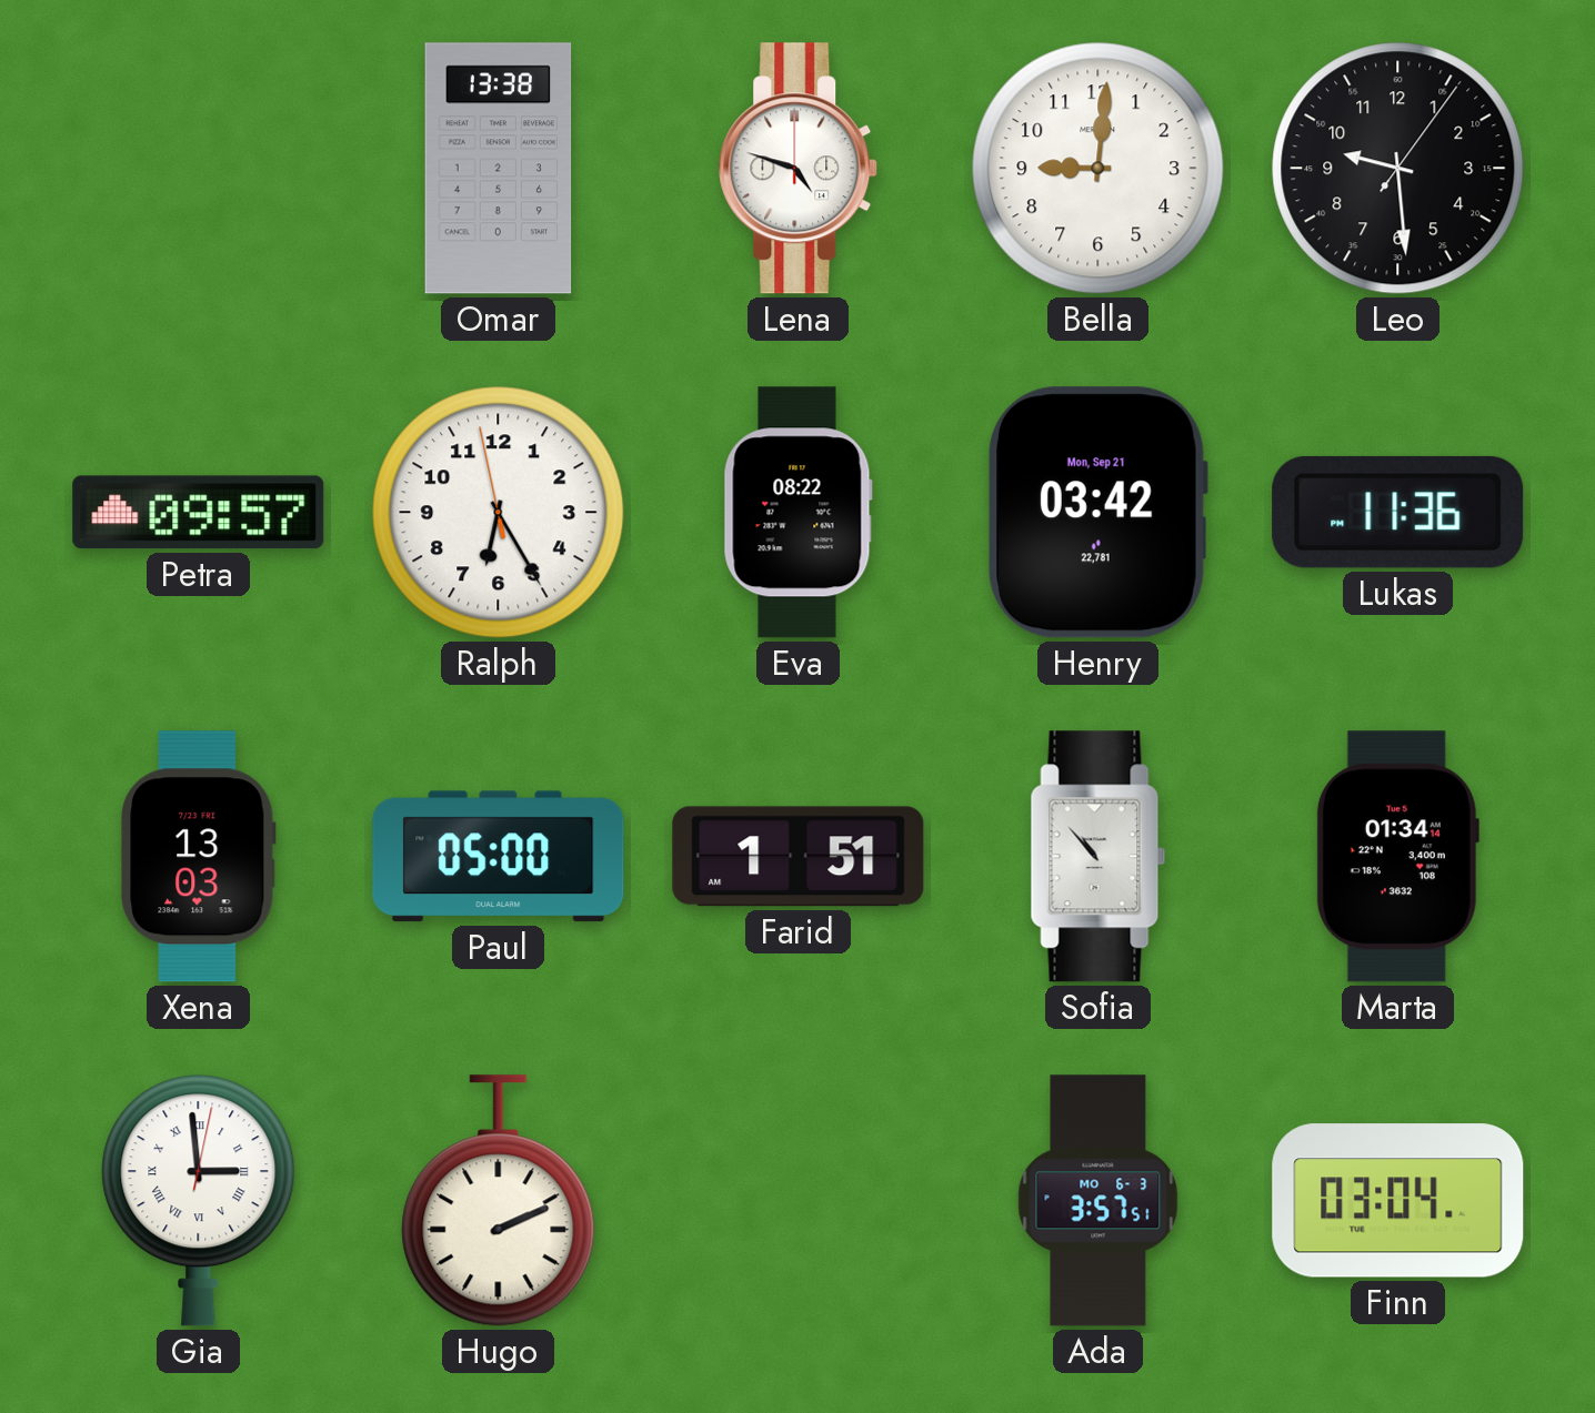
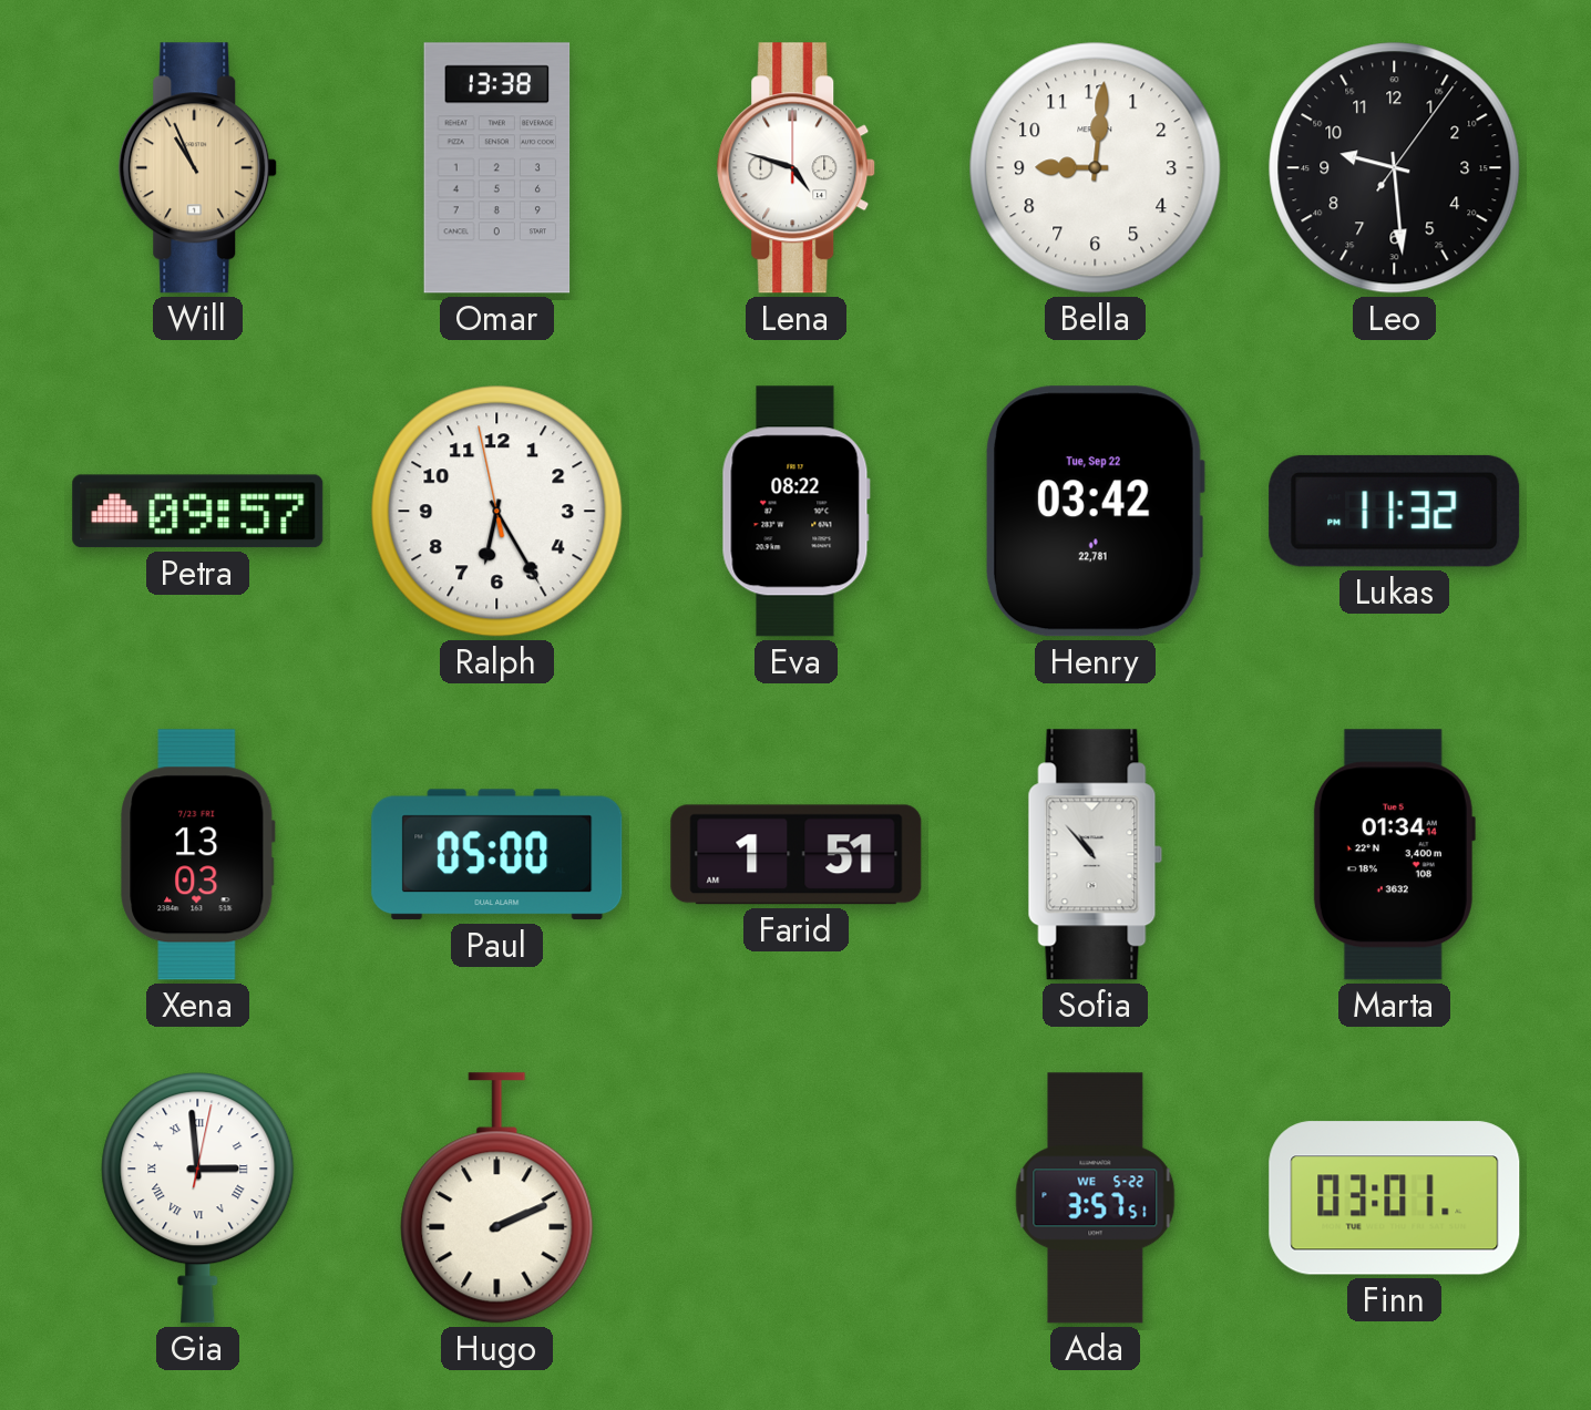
Will: none -> 10:56
Henry date: Mon, Sep 21 -> Tue, Sep 22
Lukas: 11:36 -> 11:32
Ada date: MO 6-3 -> WE 5-22
Finn: 03:04 -> 03:01
